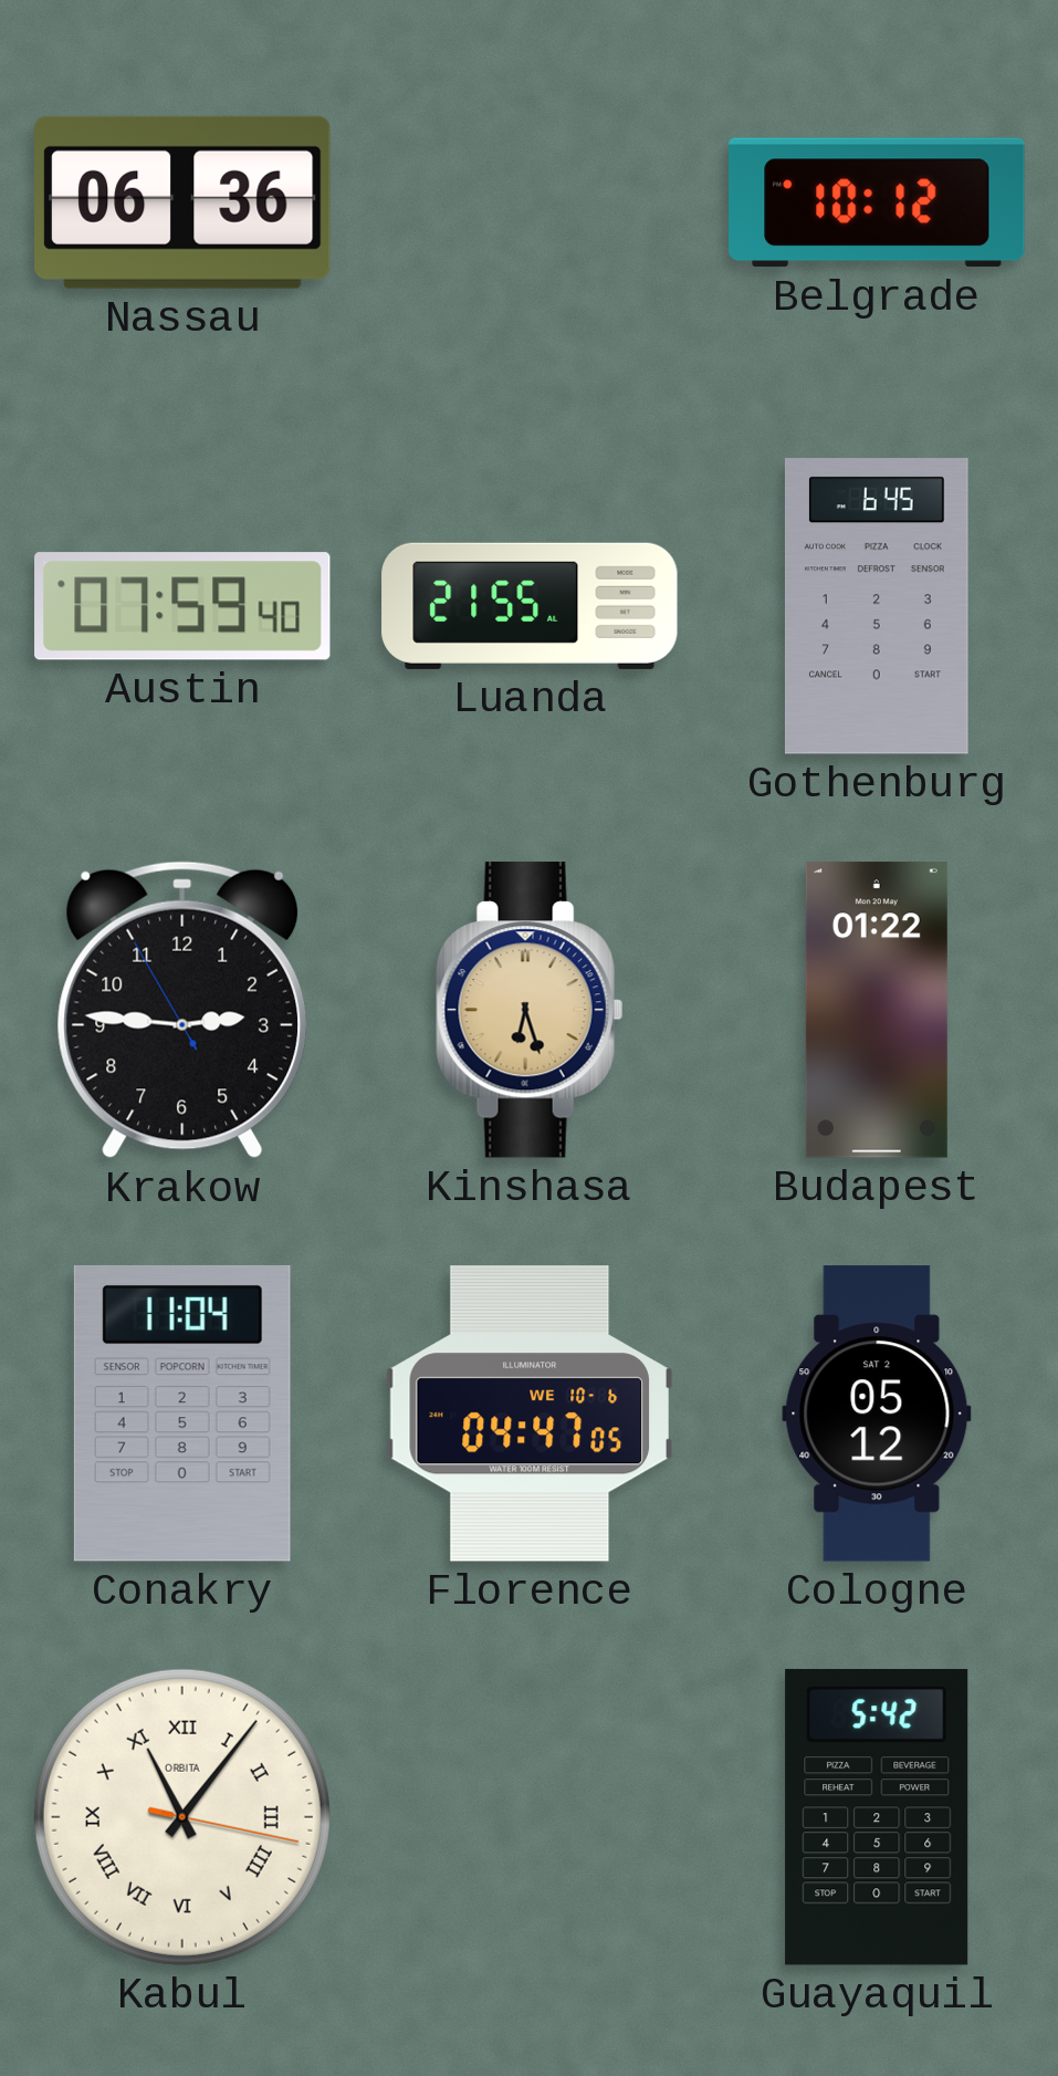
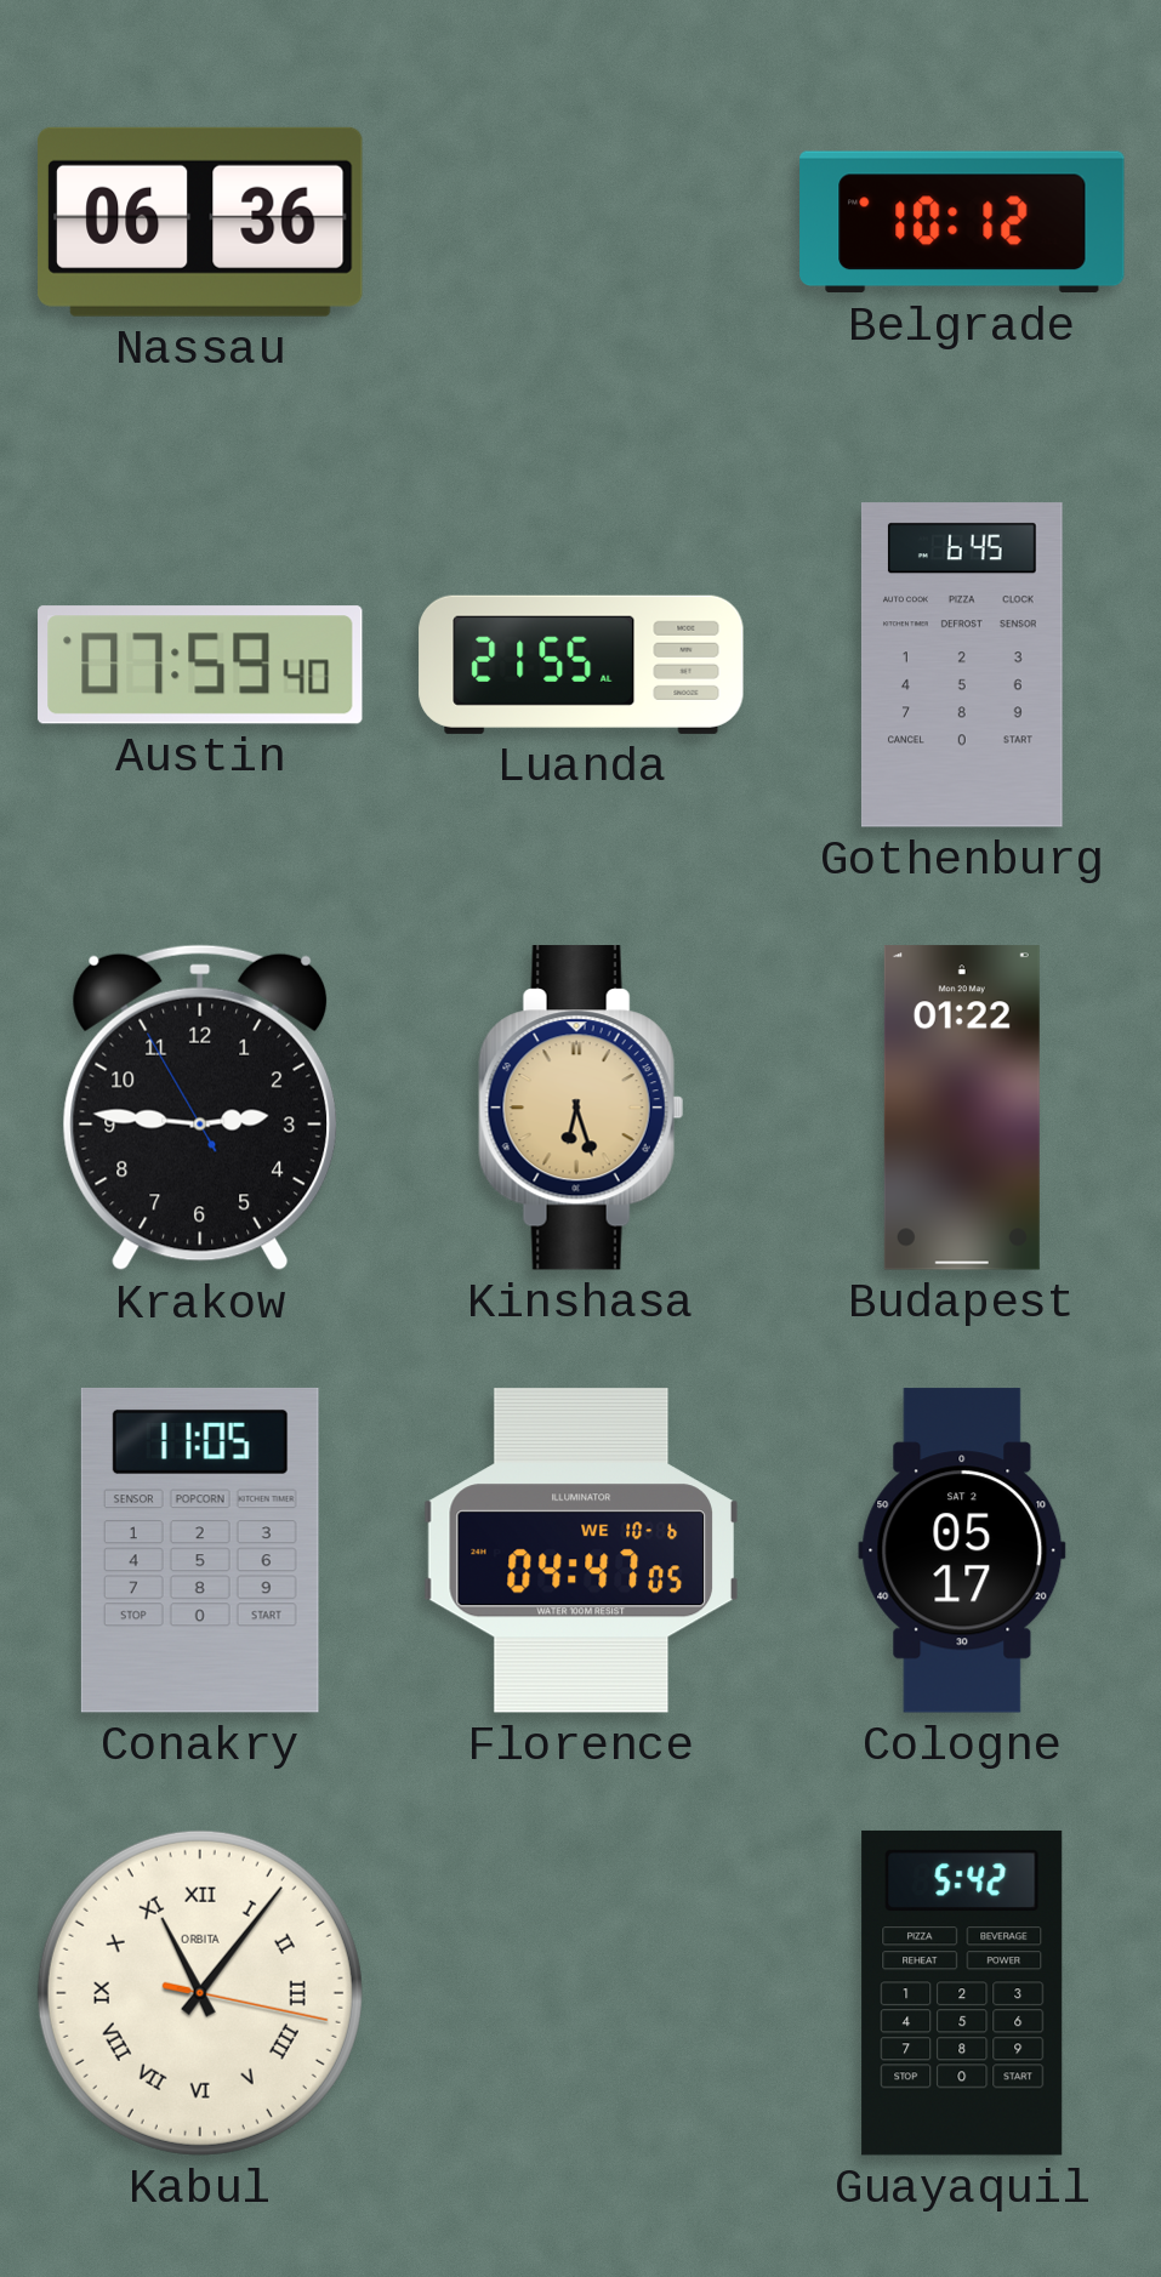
Conakry: 11:04 -> 11:05
Cologne: 05:12 -> 05:17
